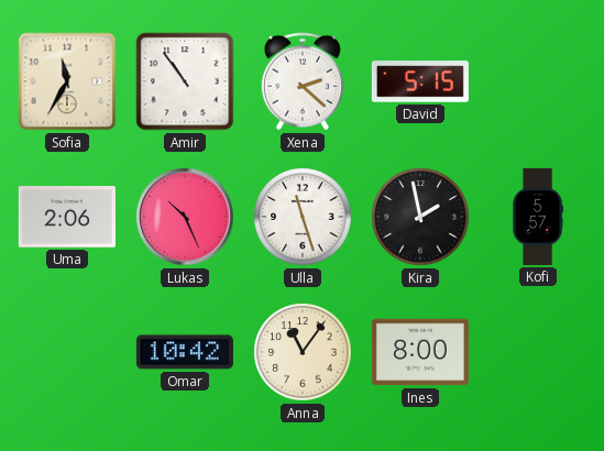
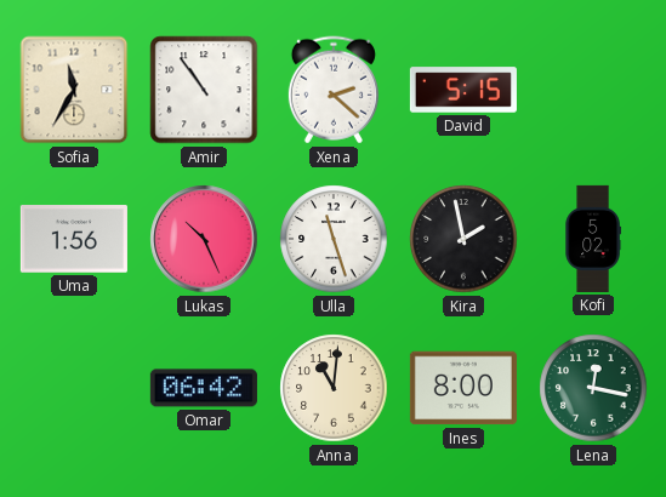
Uma: 2:06 -> 1:56
Kofi: 5:57 -> 5:02
Omar: 10:42 -> 06:42
Anna: 11:06 -> 11:01
Lena: none -> 12:17
